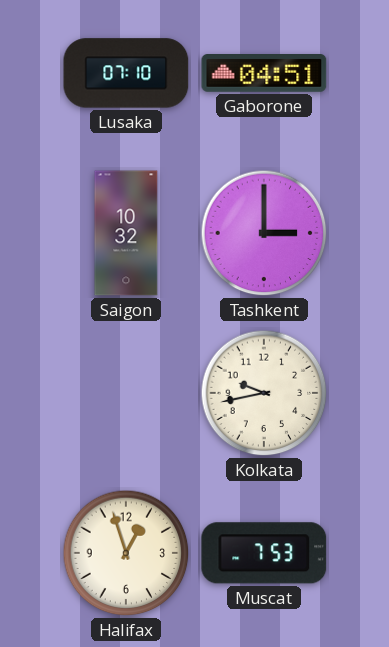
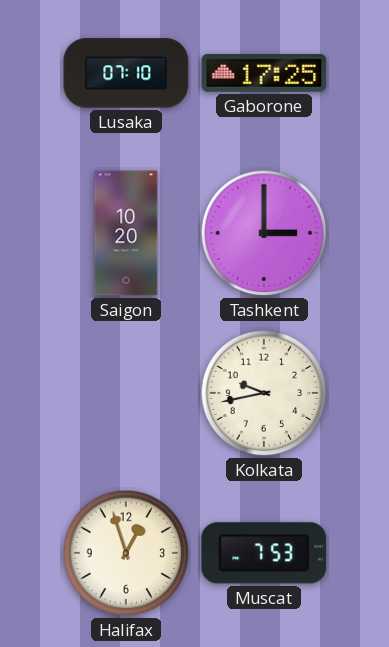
Gaborone: 04:51 -> 17:25
Saigon: 10:32 -> 10:20
